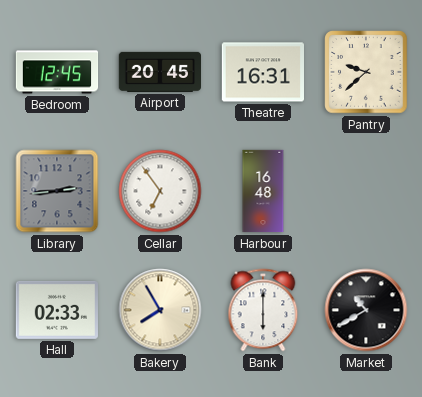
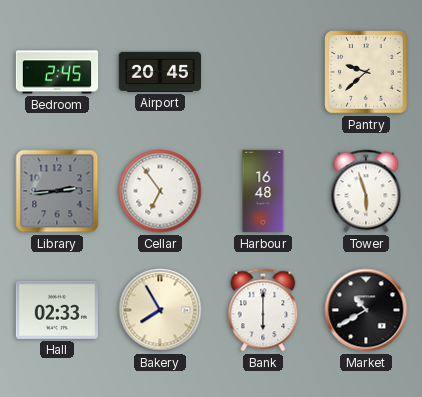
Bedroom: 12:45 -> 2:45
Theatre: 16:31 -> none
Tower: none -> 5:57
